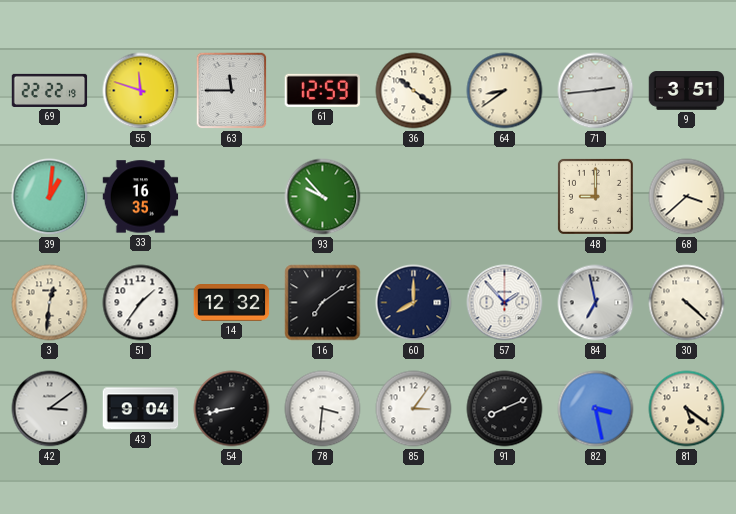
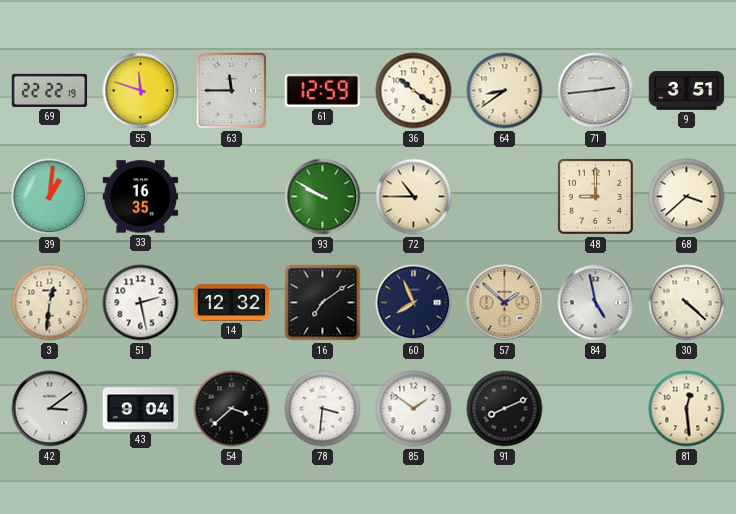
93: 9:53 -> 9:50
72: none -> 10:45
51: 1:36 -> 2:28
60: 8:00 -> 7:56
57: 1:53 -> 1:52
57 dial: white -> champagne
84: 6:58 -> 4:58
54: 8:43 -> 3:38
85: 3:06 -> 1:51
82: 3:28 -> none
81: 5:21 -> 12:29
